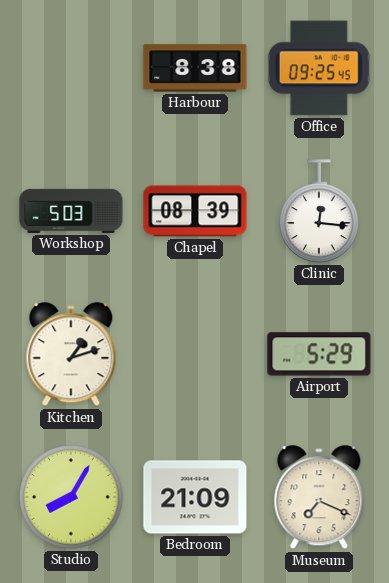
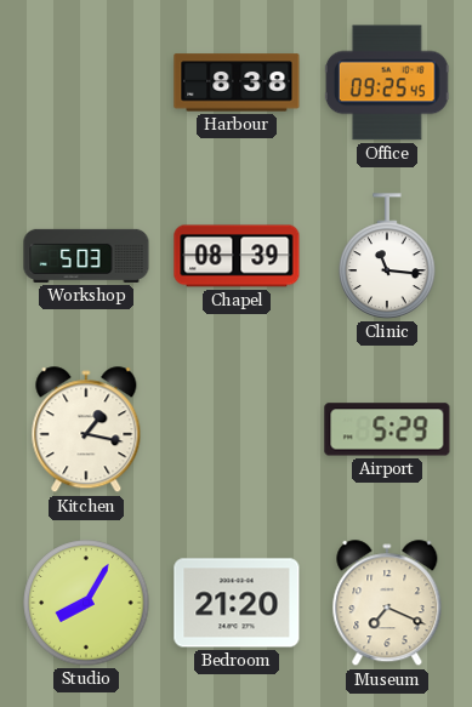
Clinic: 12:16 -> 11:16
Kitchen: 1:12 -> 1:17
Bedroom: 21:09 -> 21:20
